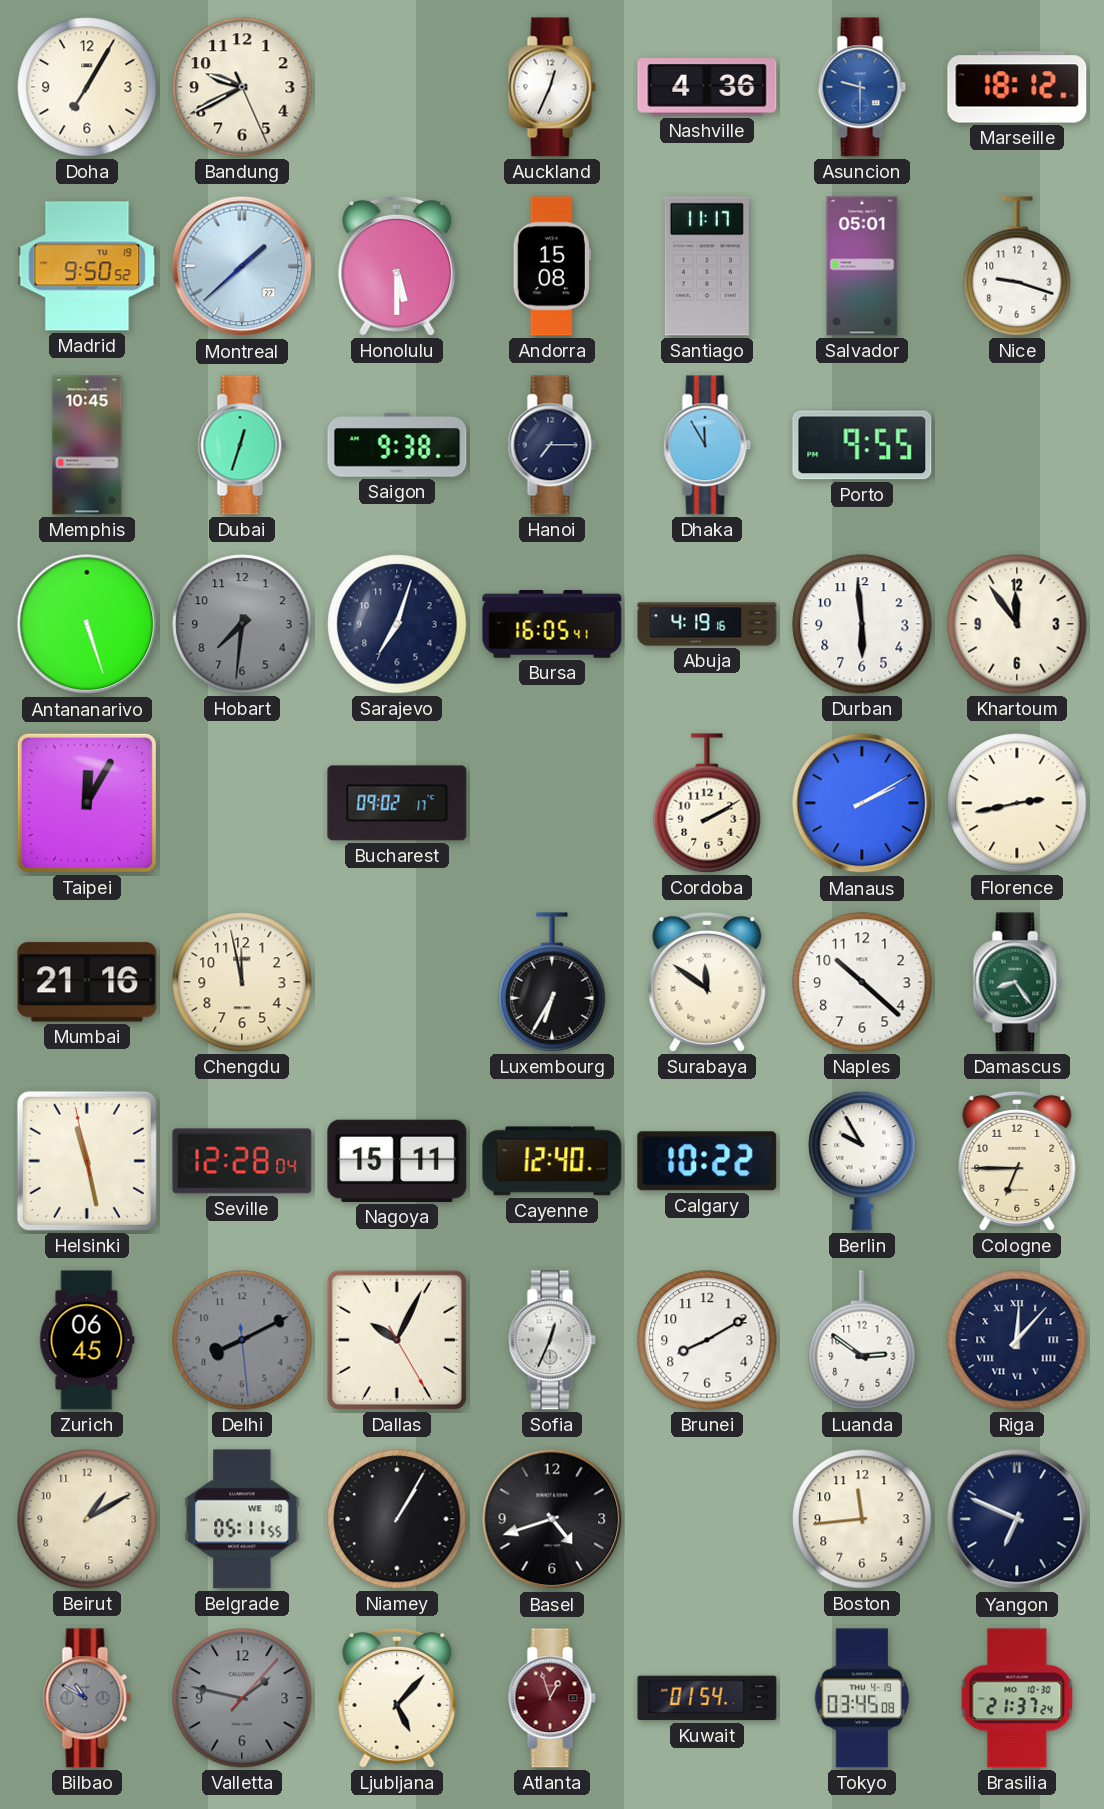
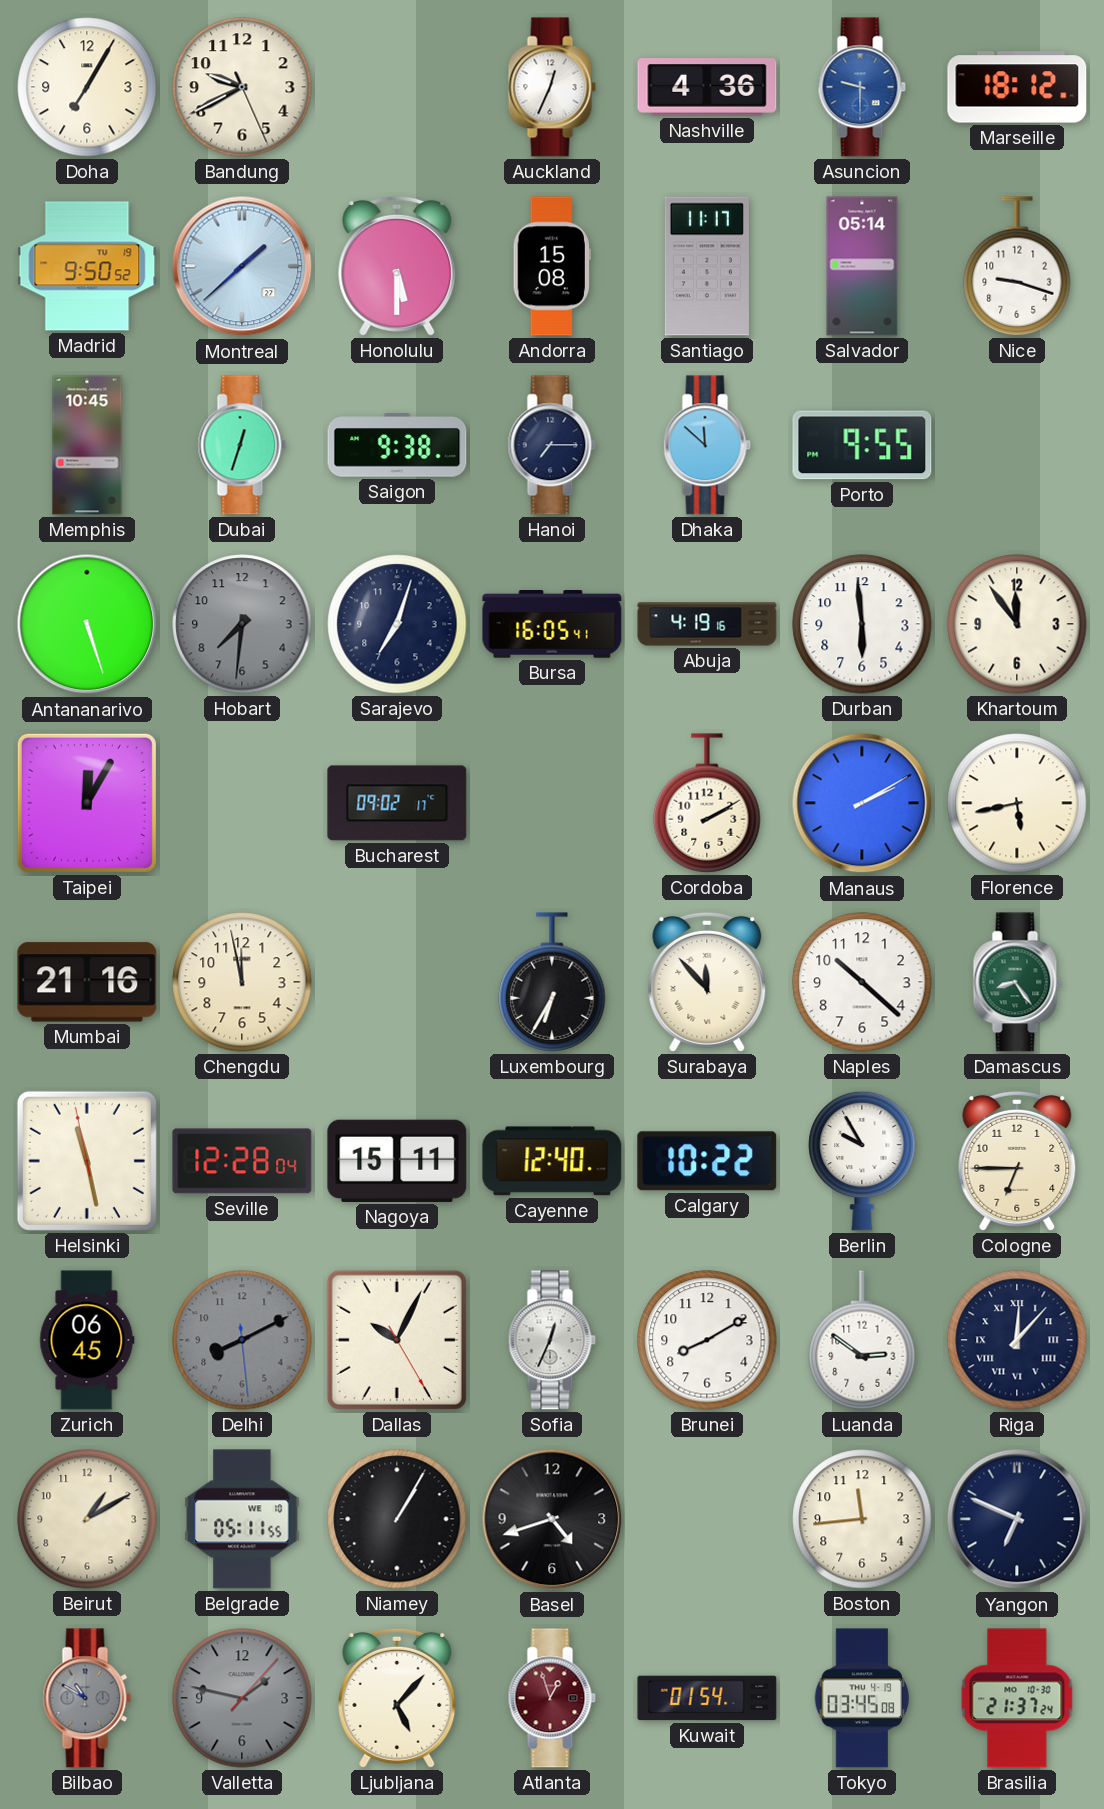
Salvador: 05:01 -> 05:14
Dhaka: 11:55 -> 11:52
Florence: 2:43 -> 5:43
Surabaya: 11:51 -> 11:53
